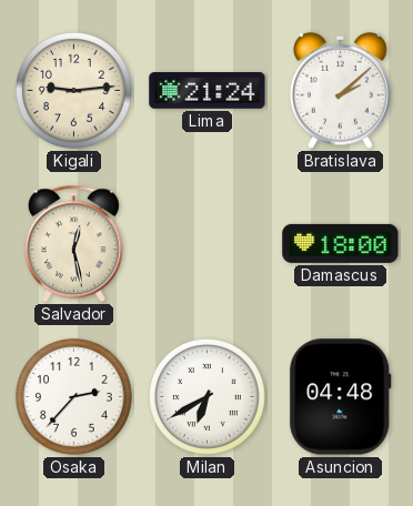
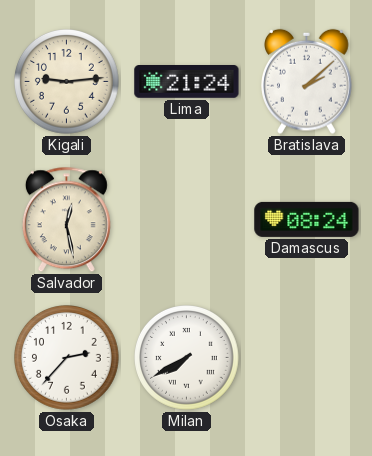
Damascus: 18:00 -> 08:24
Milan: 6:40 -> 7:40
Asuncion: 04:48 -> none
